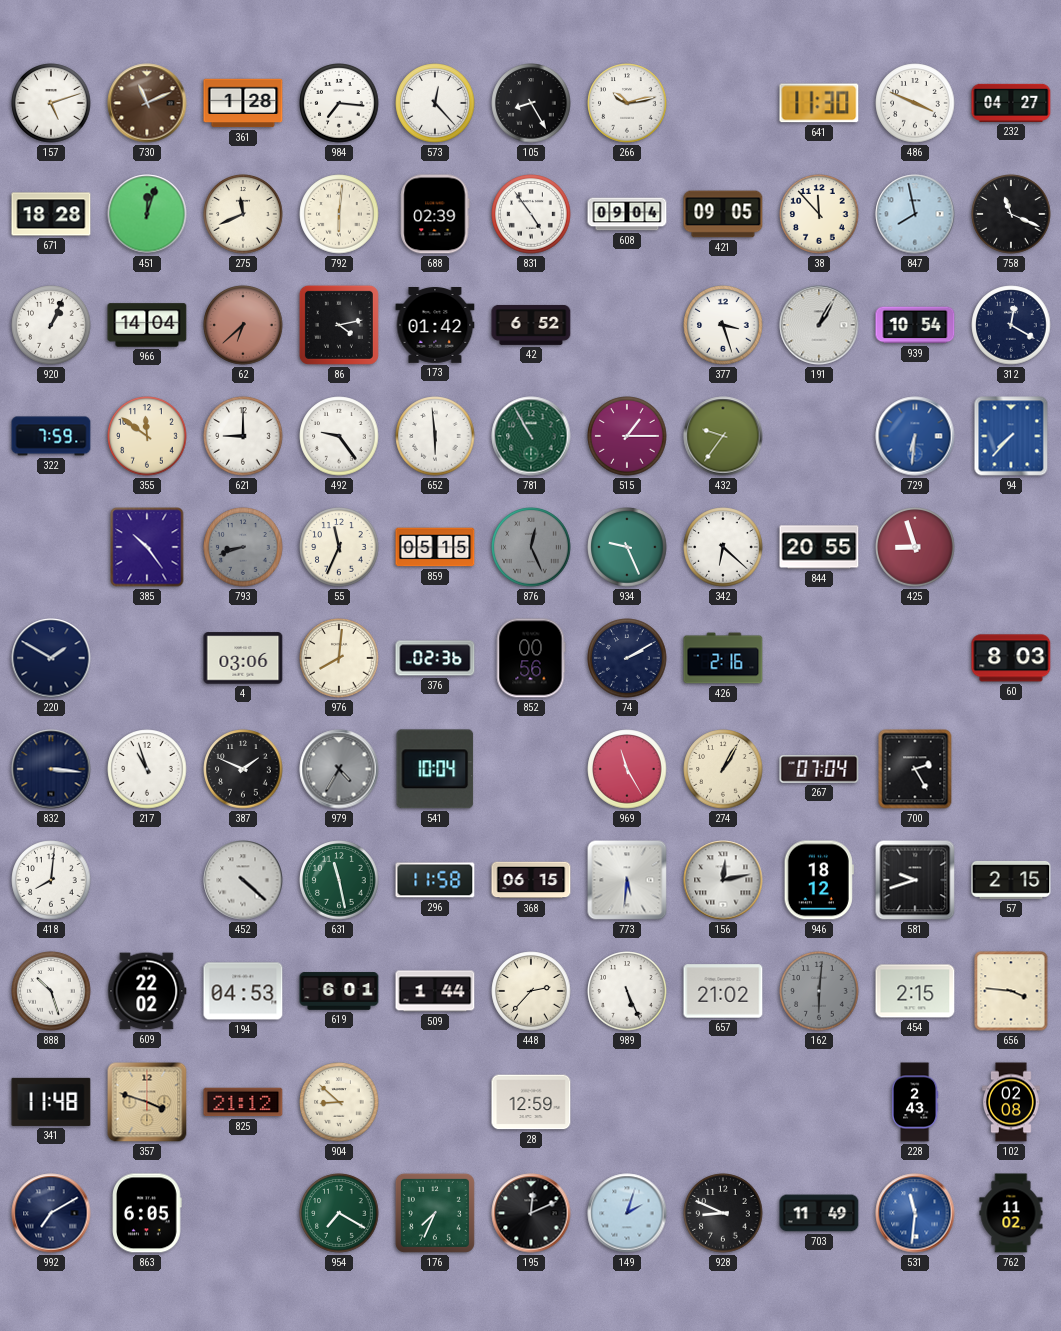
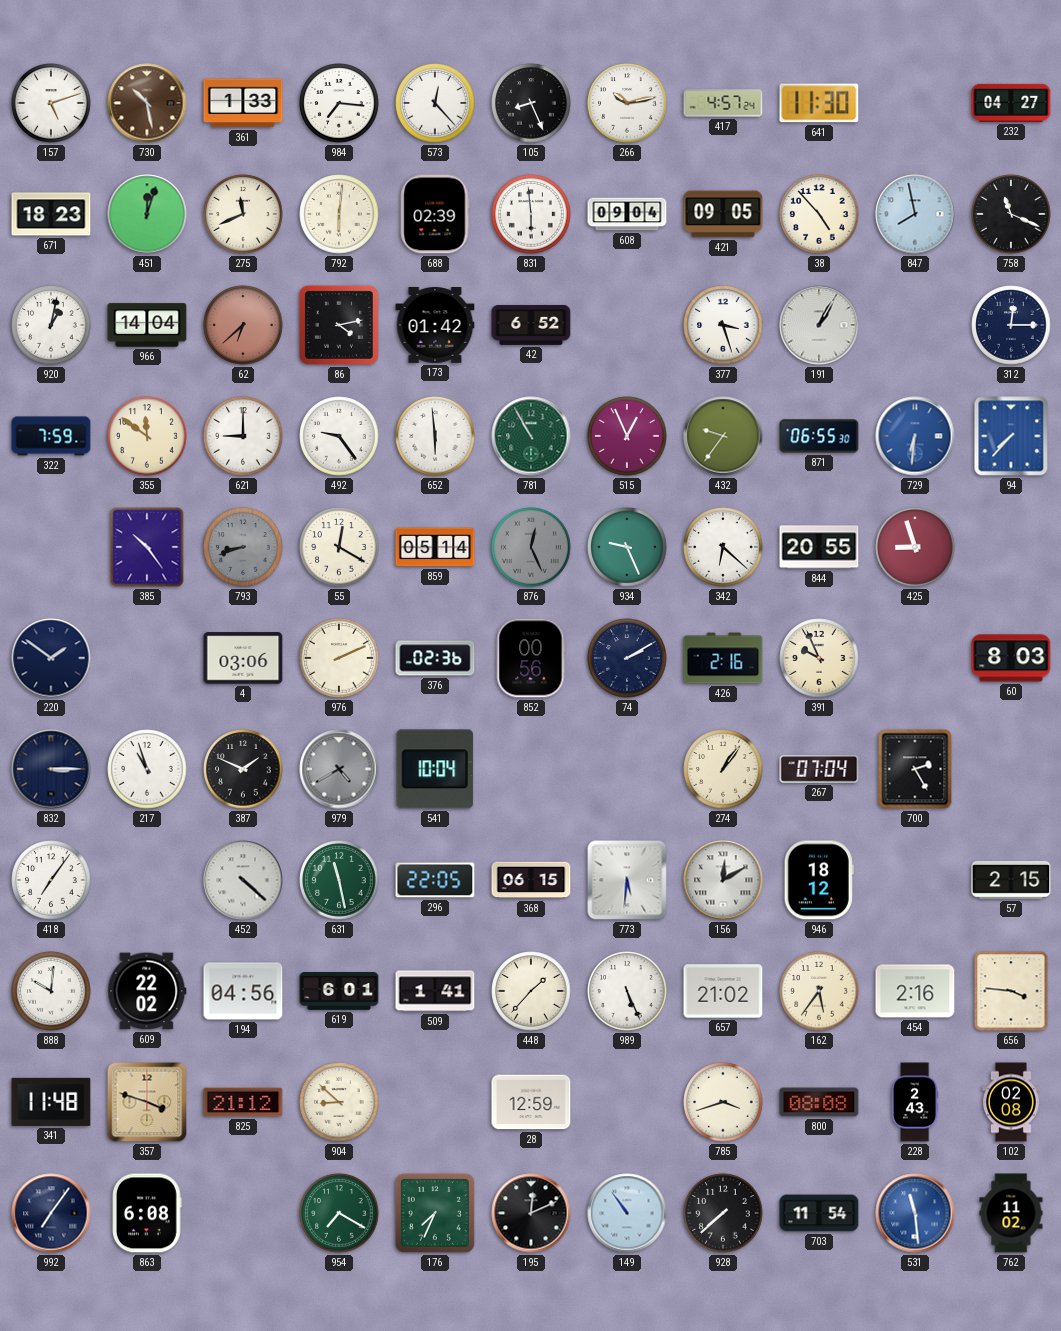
730: 11:11 -> 10:28
361: 1:28 -> 1:33
105: 8:25 -> 8:26
417: none -> 4:57
486: 3:49 -> none
671: 18:28 -> 18:23
831: 4:54 -> 5:59
38: 11:53 -> 4:53
920: 1:04 -> 1:02
939: 10:54 -> none
312: 12:20 -> 12:15
515: 1:15 -> 12:56
871: none -> 06:55
55: 11:34 -> 12:20
859: 05:15 -> 05:14
220: 1:50 -> 1:51
976: 8:01 -> 2:11
391: none -> 9:56
832: 3:16 -> 3:15
979: 4:35 -> 4:40
969: 11:25 -> none
274: 1:05 -> 1:06
418: 8:01 -> 7:06
296: 11:58 -> 22:05
156: 12:13 -> 12:10
581: 9:42 -> none
888: 10:27 -> 10:01
194: 04:53 -> 04:56
509: 1:44 -> 1:41
448: 2:37 -> 1:37
162: 6:01 -> 5:36
162 dial: grey -> cream
454: 2:15 -> 2:16
785: none -> 3:42
800: none -> 08:08
992: 7:10 -> 7:06
863: 6:05 -> 6:08
149: 2:03 -> 10:54
928: 8:49 -> 7:38
703: 11:49 -> 11:54
531: 11:31 -> 11:29
